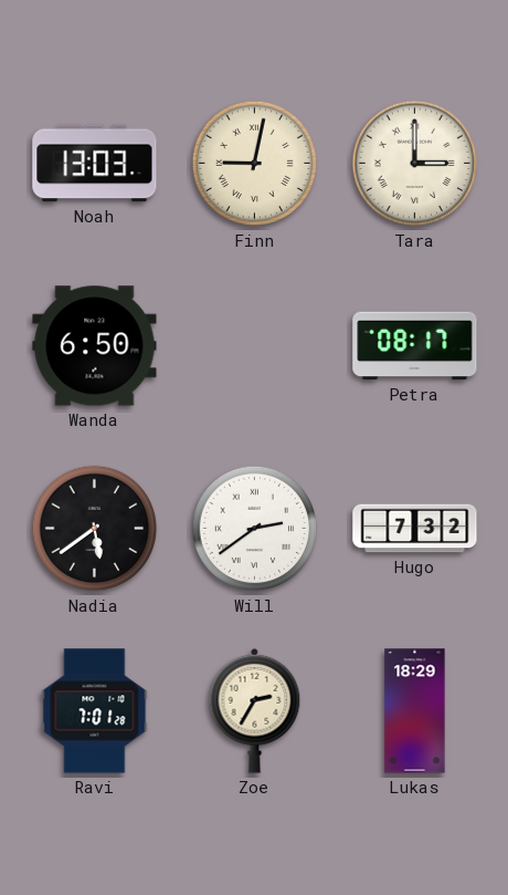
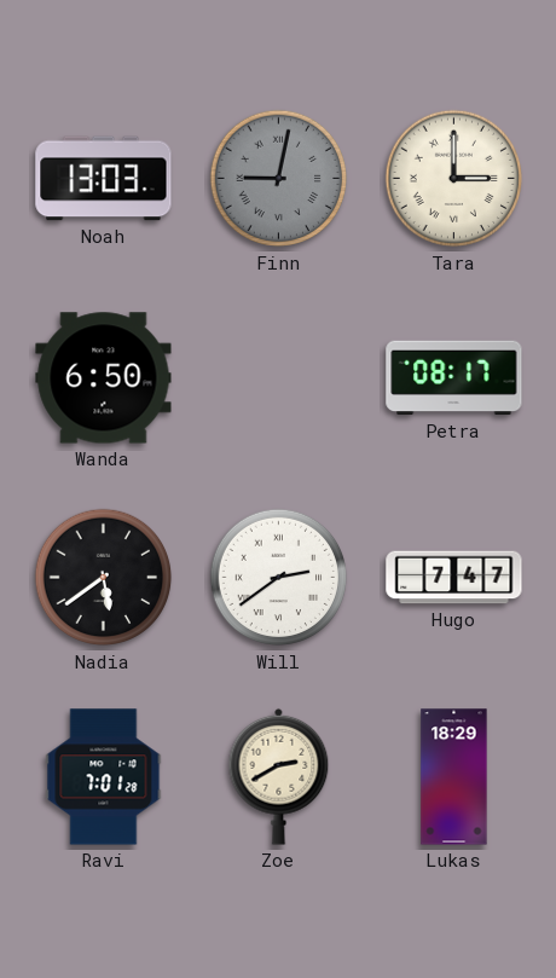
Finn dial: cream -> grey
Hugo: 7:32 -> 7:47
Zoe: 2:35 -> 2:40
